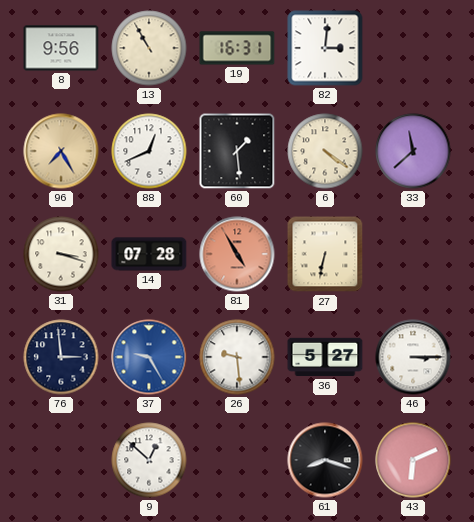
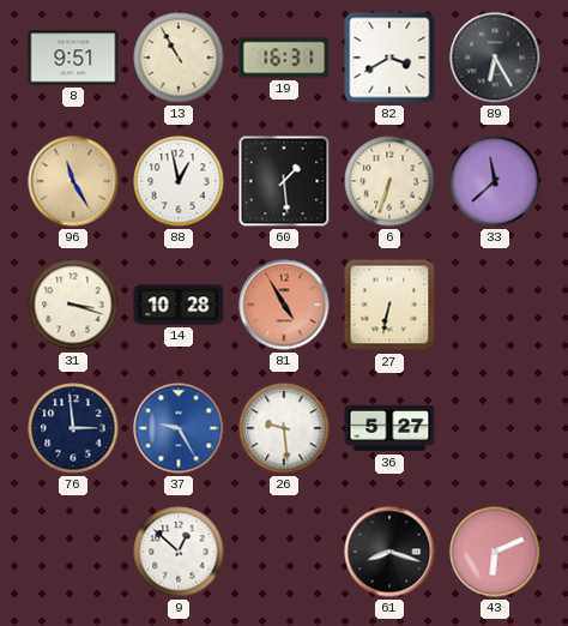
8: 9:56 -> 9:51
82: 3:01 -> 3:40
89: none -> 6:25
96: 7:25 -> 11:25
88: 12:41 -> 12:58
6: 4:21 -> 6:33
14: 07:28 -> 10:28
46: 3:15 -> none
